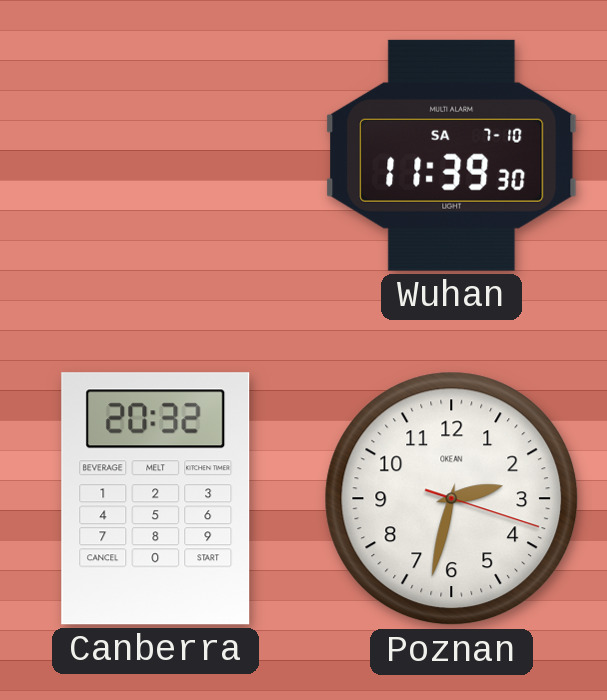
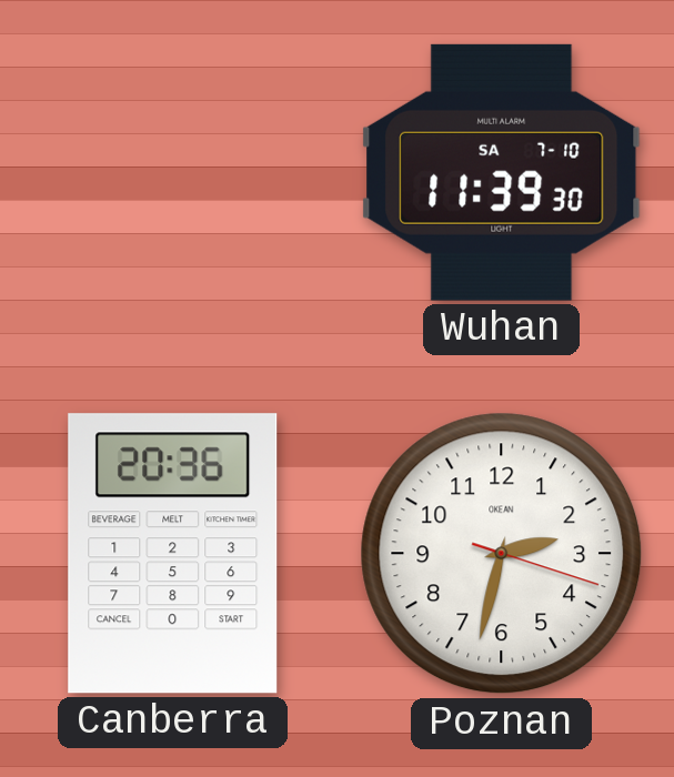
Canberra: 20:32 -> 20:36
